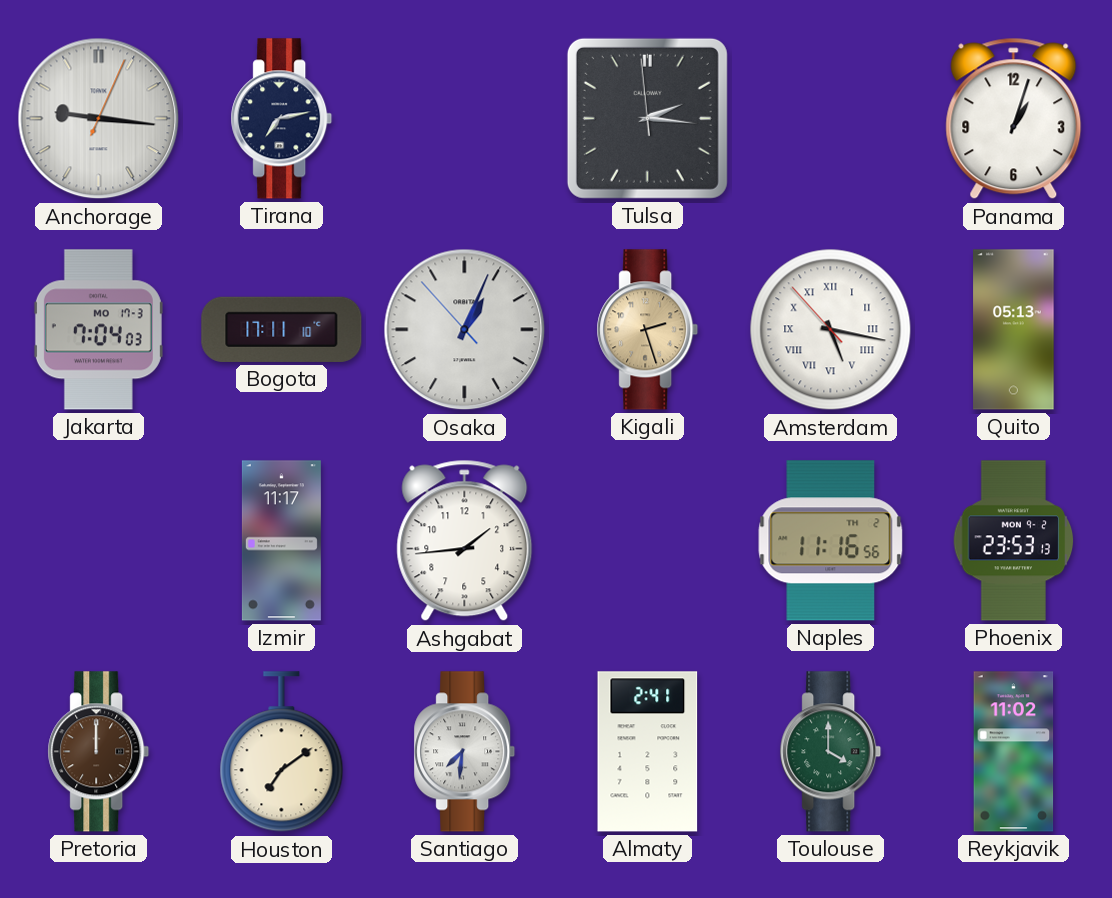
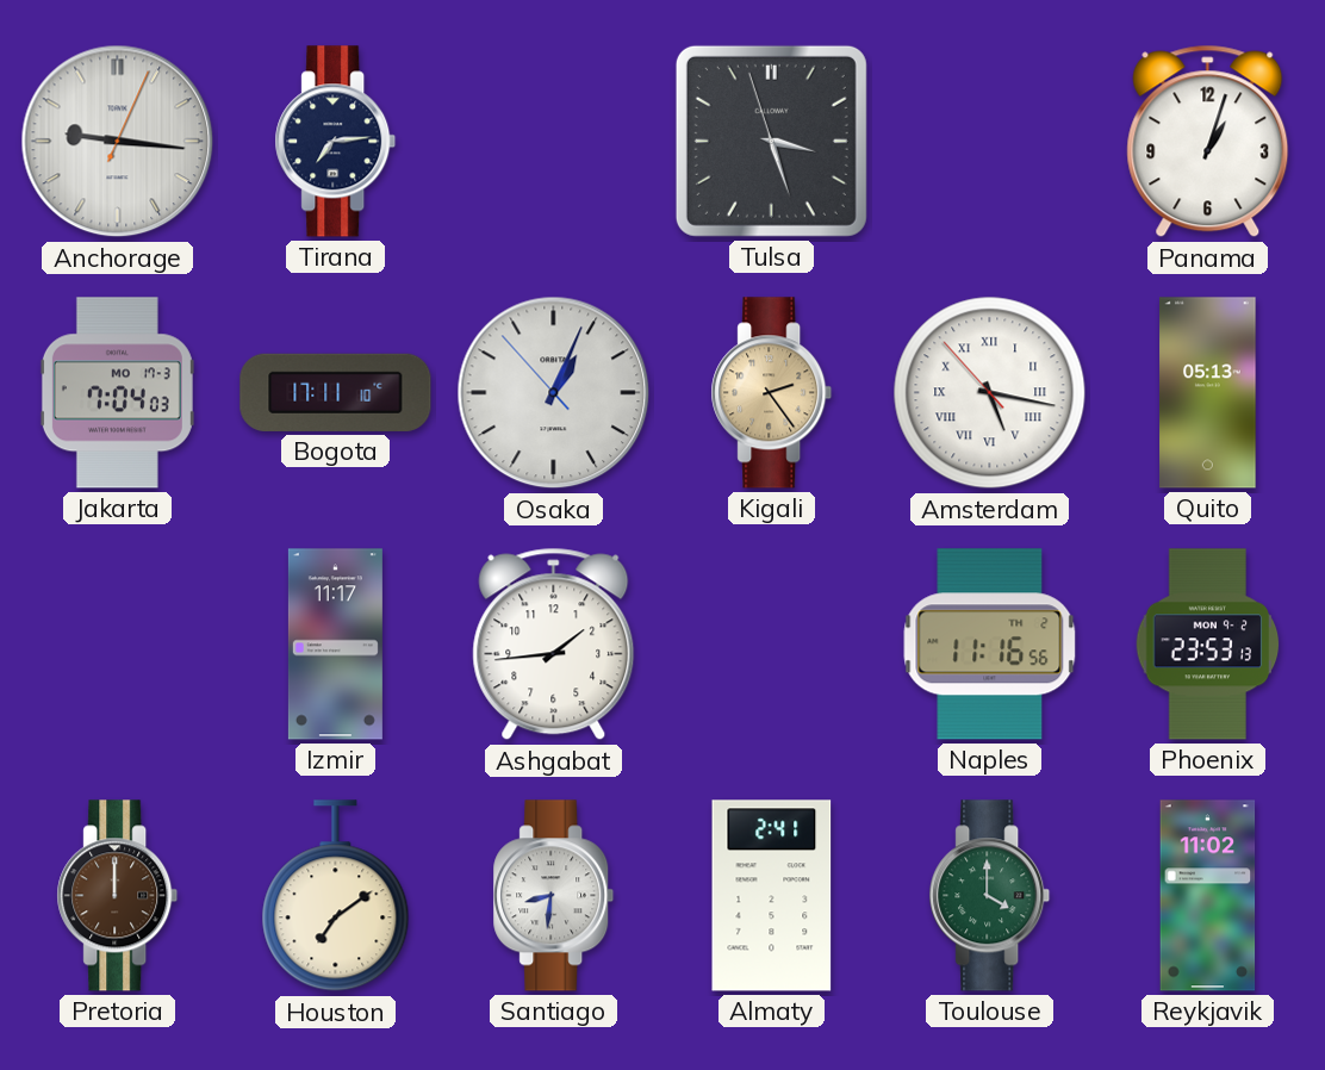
Tirana: 7:13 -> 7:14
Tulsa: 2:15 -> 3:26
Kigali: 2:27 -> 2:24
Santiago: 7:31 -> 8:31
